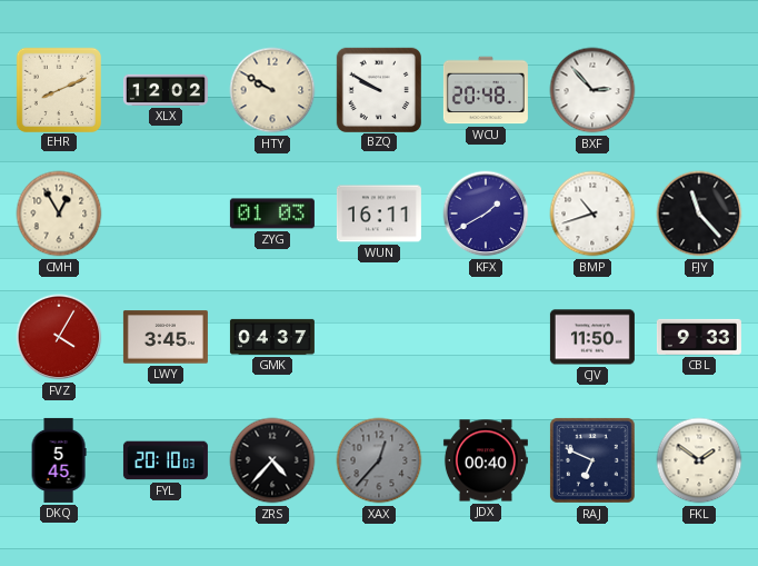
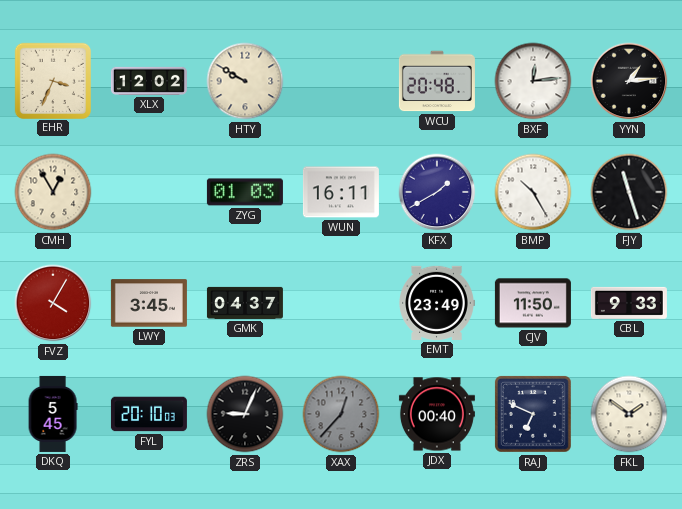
EHR: 8:11 -> 3:34
BZQ: 9:50 -> none
BXF: 2:53 -> 12:14
YYN: none -> 1:14
BMP: 10:42 -> 10:25
FJY: 11:23 -> 11:27
EMT: none -> 23:49
ZRS: 4:37 -> 9:04
